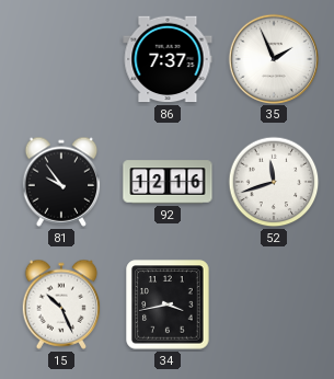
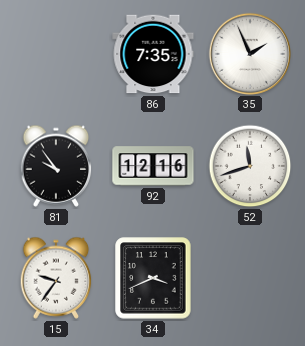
86: 7:37 -> 7:35
15: 10:26 -> 9:36
34: 3:43 -> 3:41
